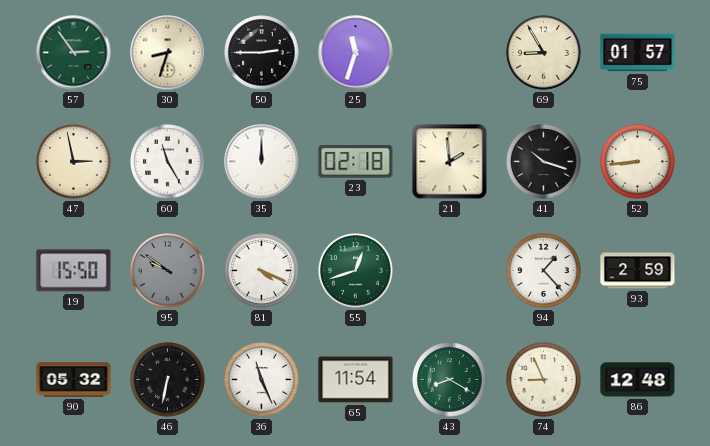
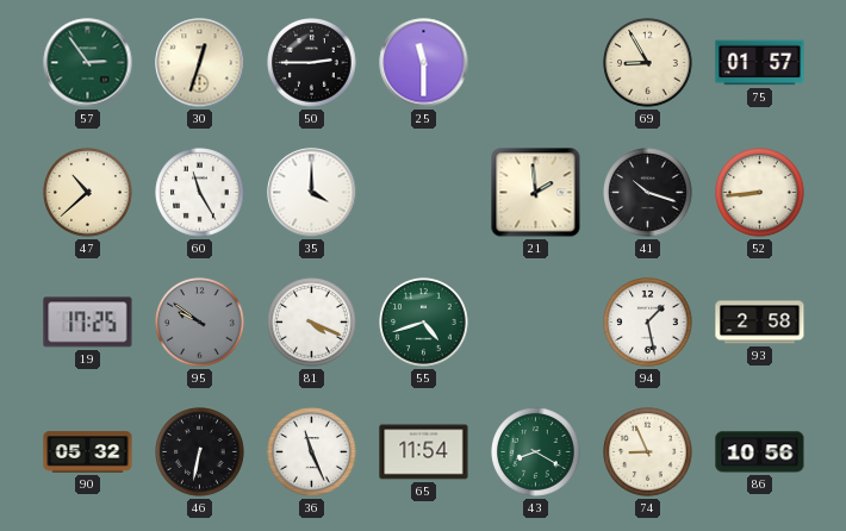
30: 8:33 -> 12:33
25: 11:33 -> 11:30
47: 2:58 -> 10:38
35: 12:00 -> 4:00
23: 02:18 -> none
19: 15:50 -> 17:25
55: 12:42 -> 4:42
94: 1:23 -> 1:28
93: 2:59 -> 2:58
86: 12:48 -> 10:56
